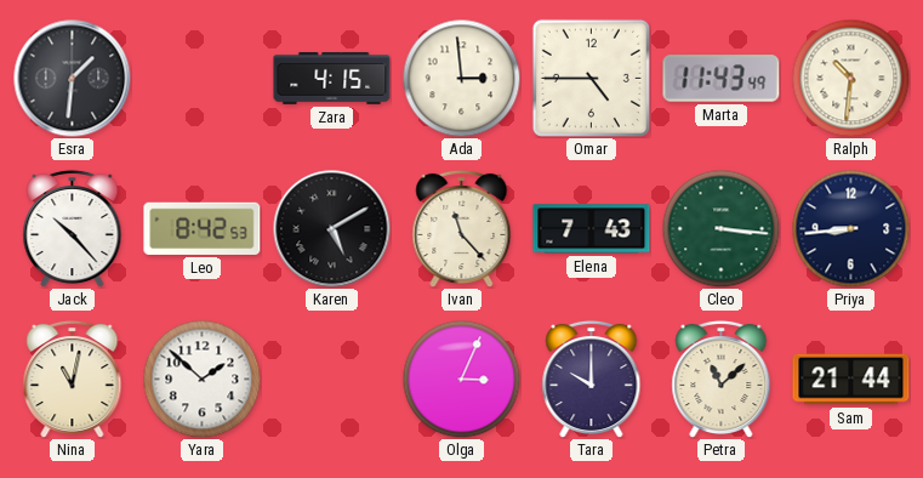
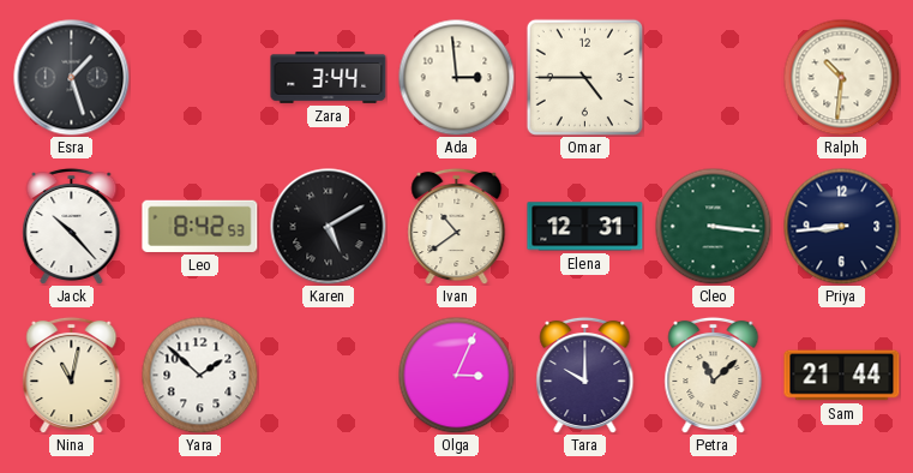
Esra: 1:31 -> 1:27
Zara: 4:15 -> 3:44
Marta: 11:43 -> none
Ivan: 11:23 -> 10:39
Elena: 7:43 -> 12:31
